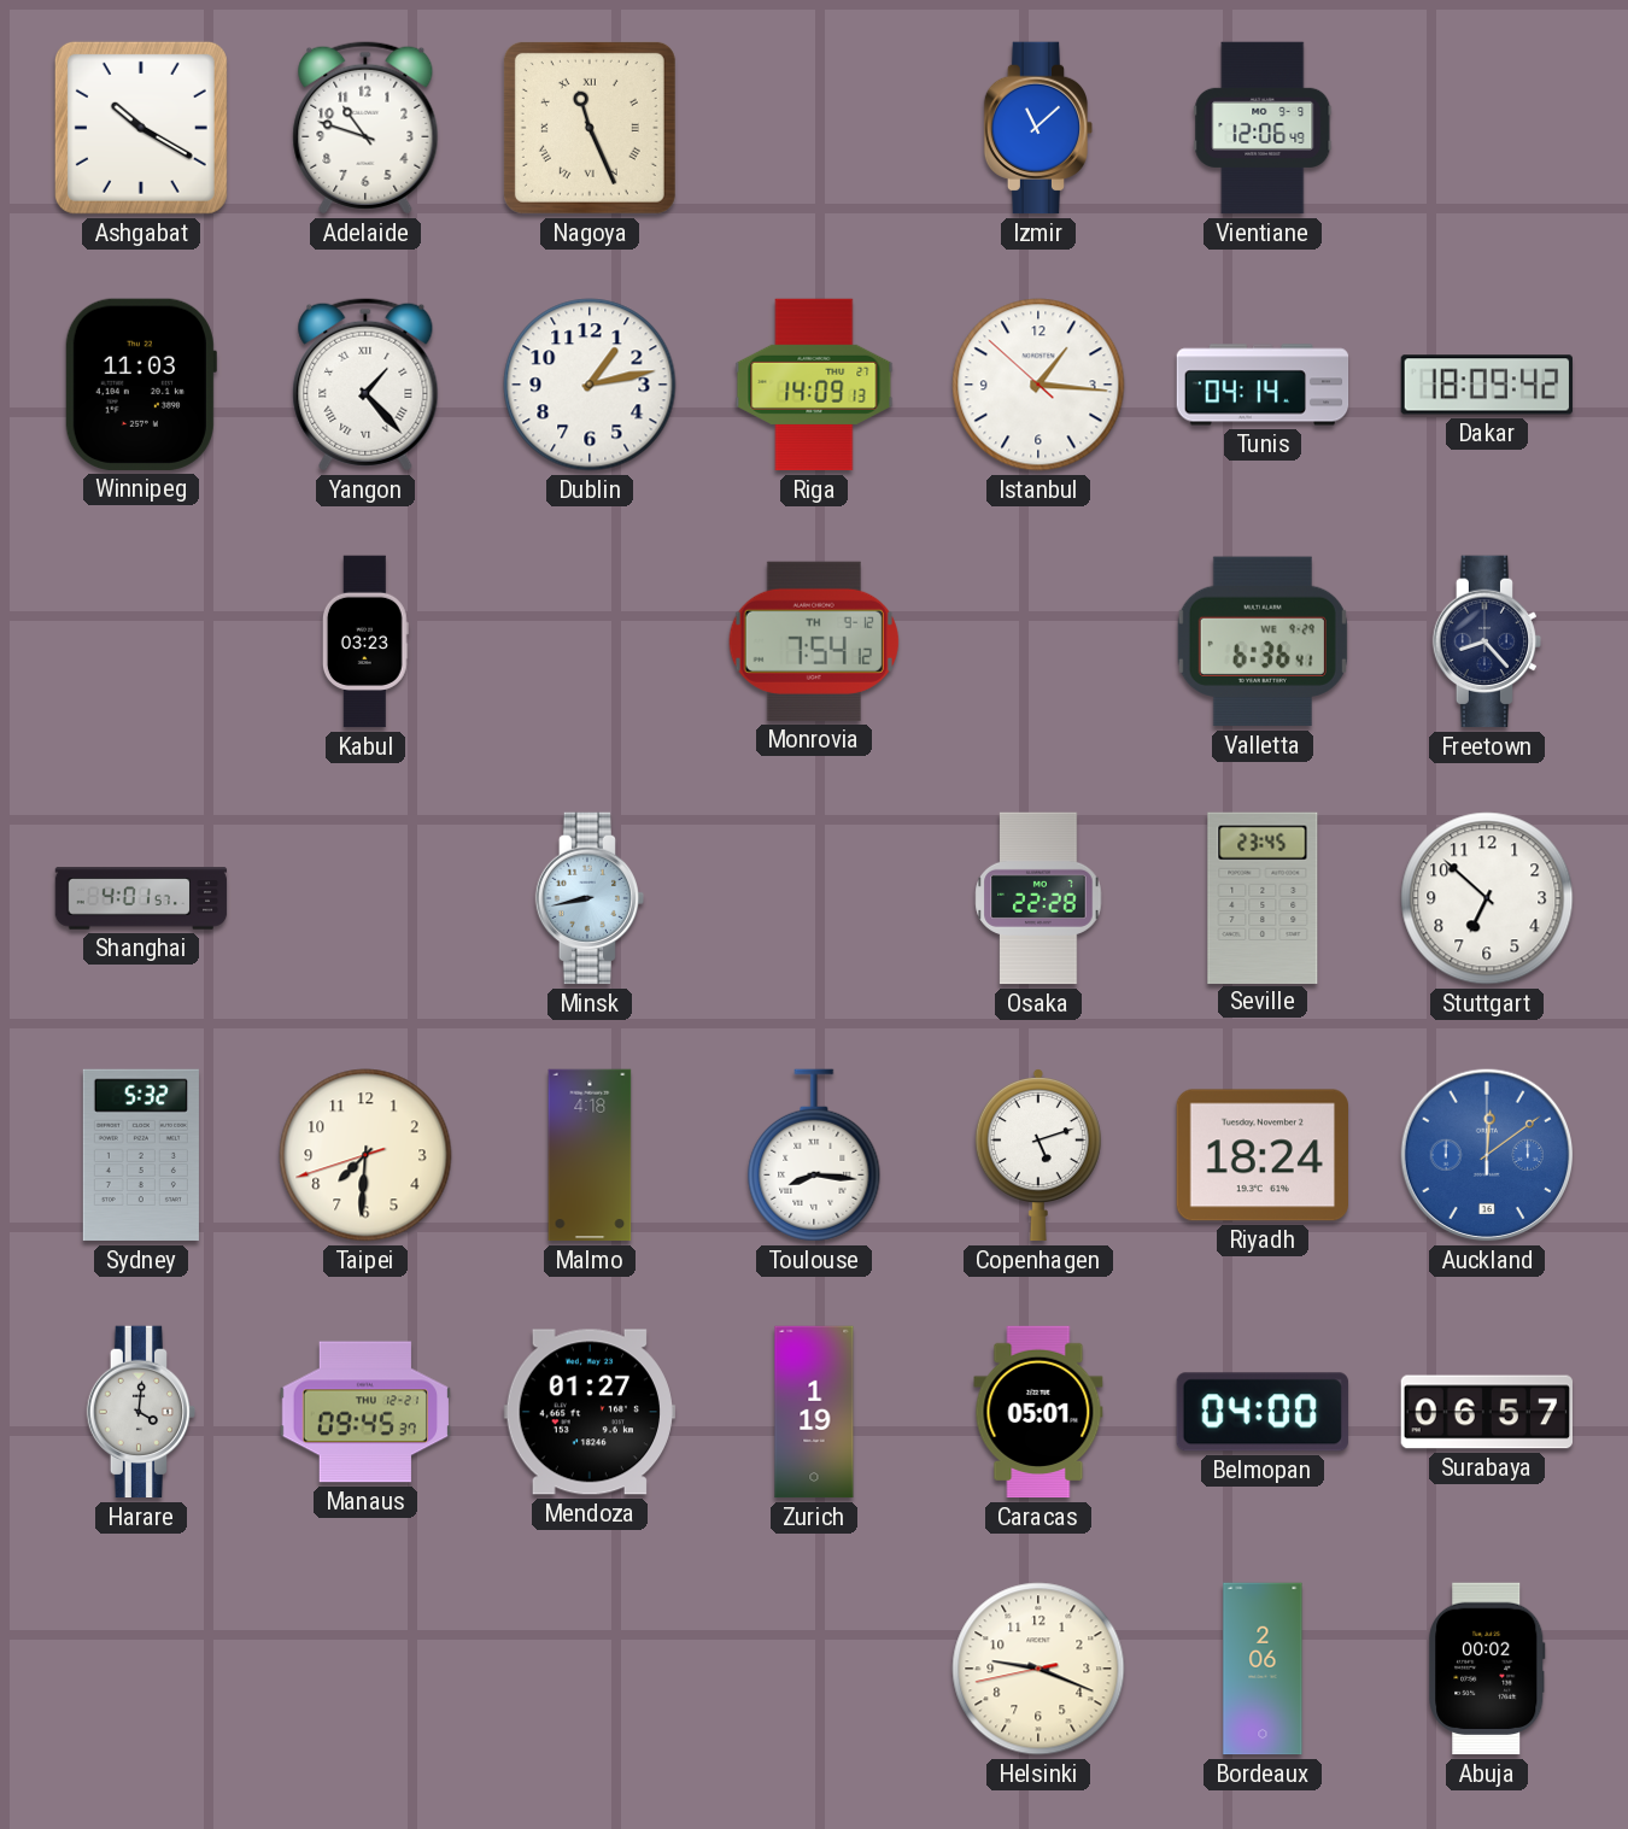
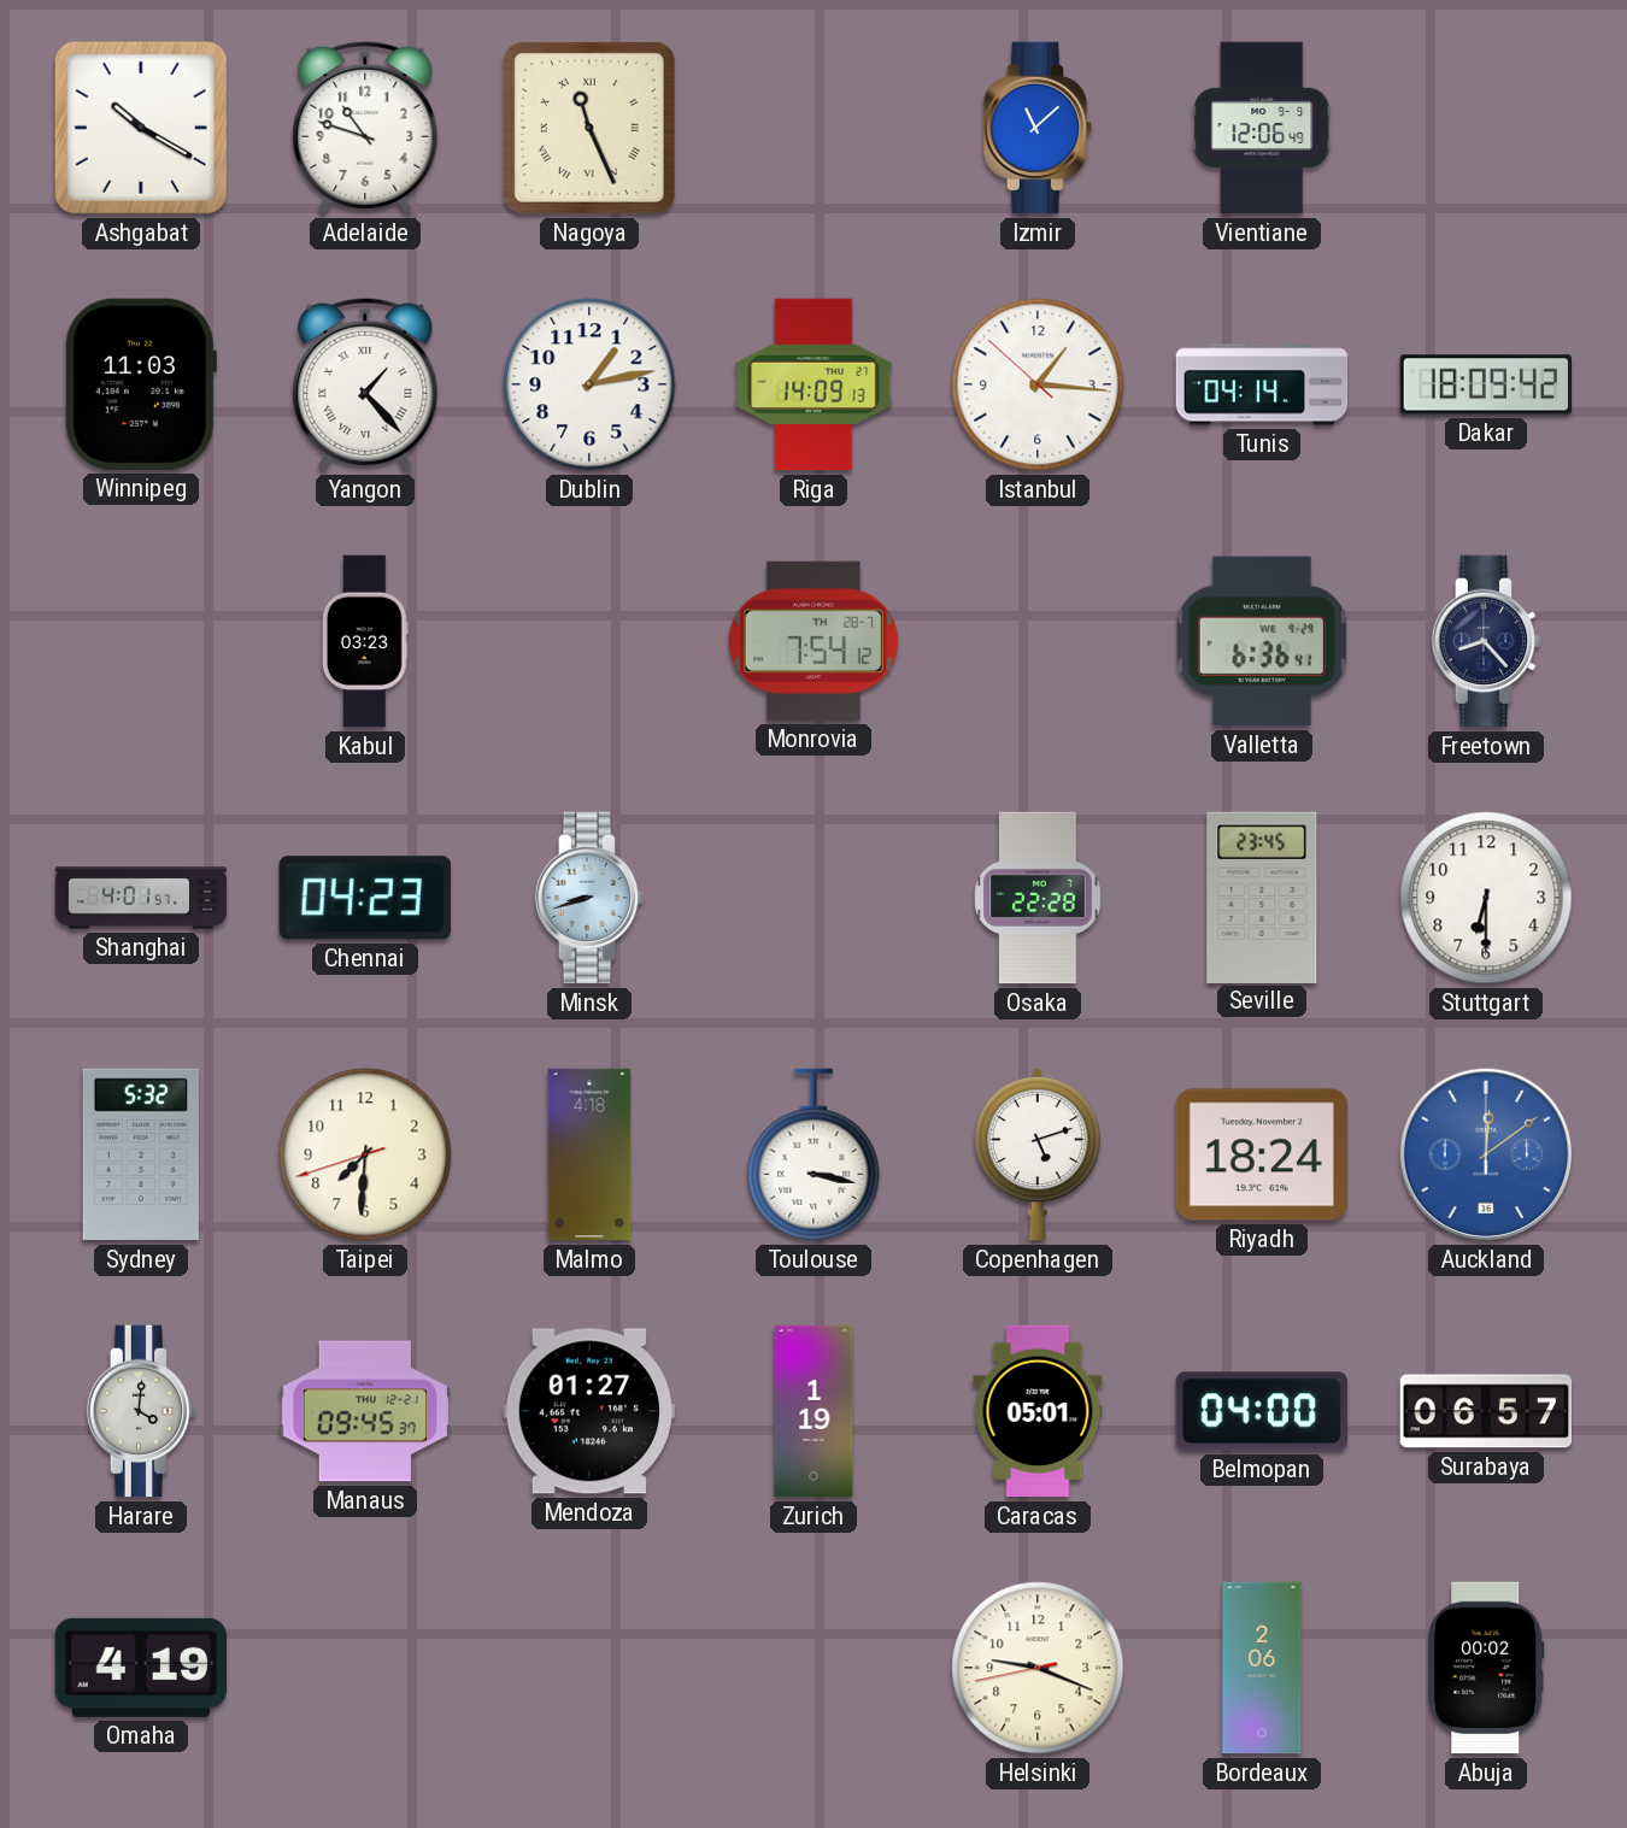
Monrovia date: TH 9-12 -> TH 28-7
Chennai: none -> 04:23
Minsk: 8:43 -> 8:42
Stuttgart: 6:52 -> 6:30
Toulouse: 8:16 -> 3:17
Omaha: none -> 4:19
